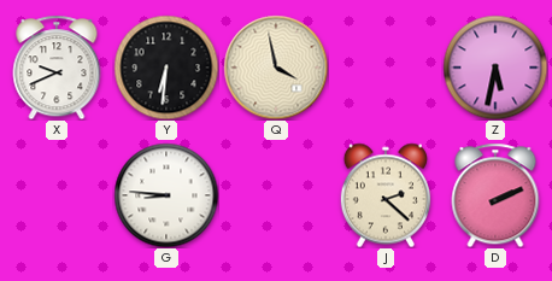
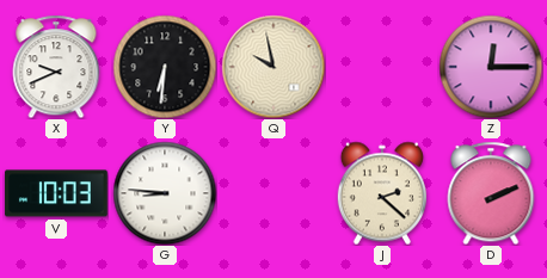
Q: 3:58 -> 9:58
Z: 5:32 -> 12:15
V: none -> 10:03
